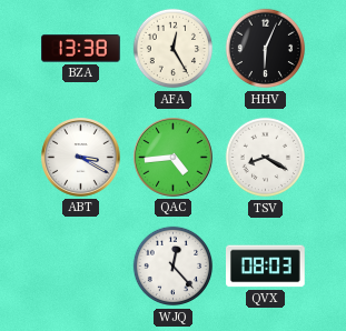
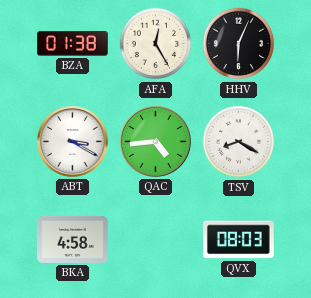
BZA: 13:38 -> 01:38
BKA: none -> 4:58
WJQ: 12:23 -> none
